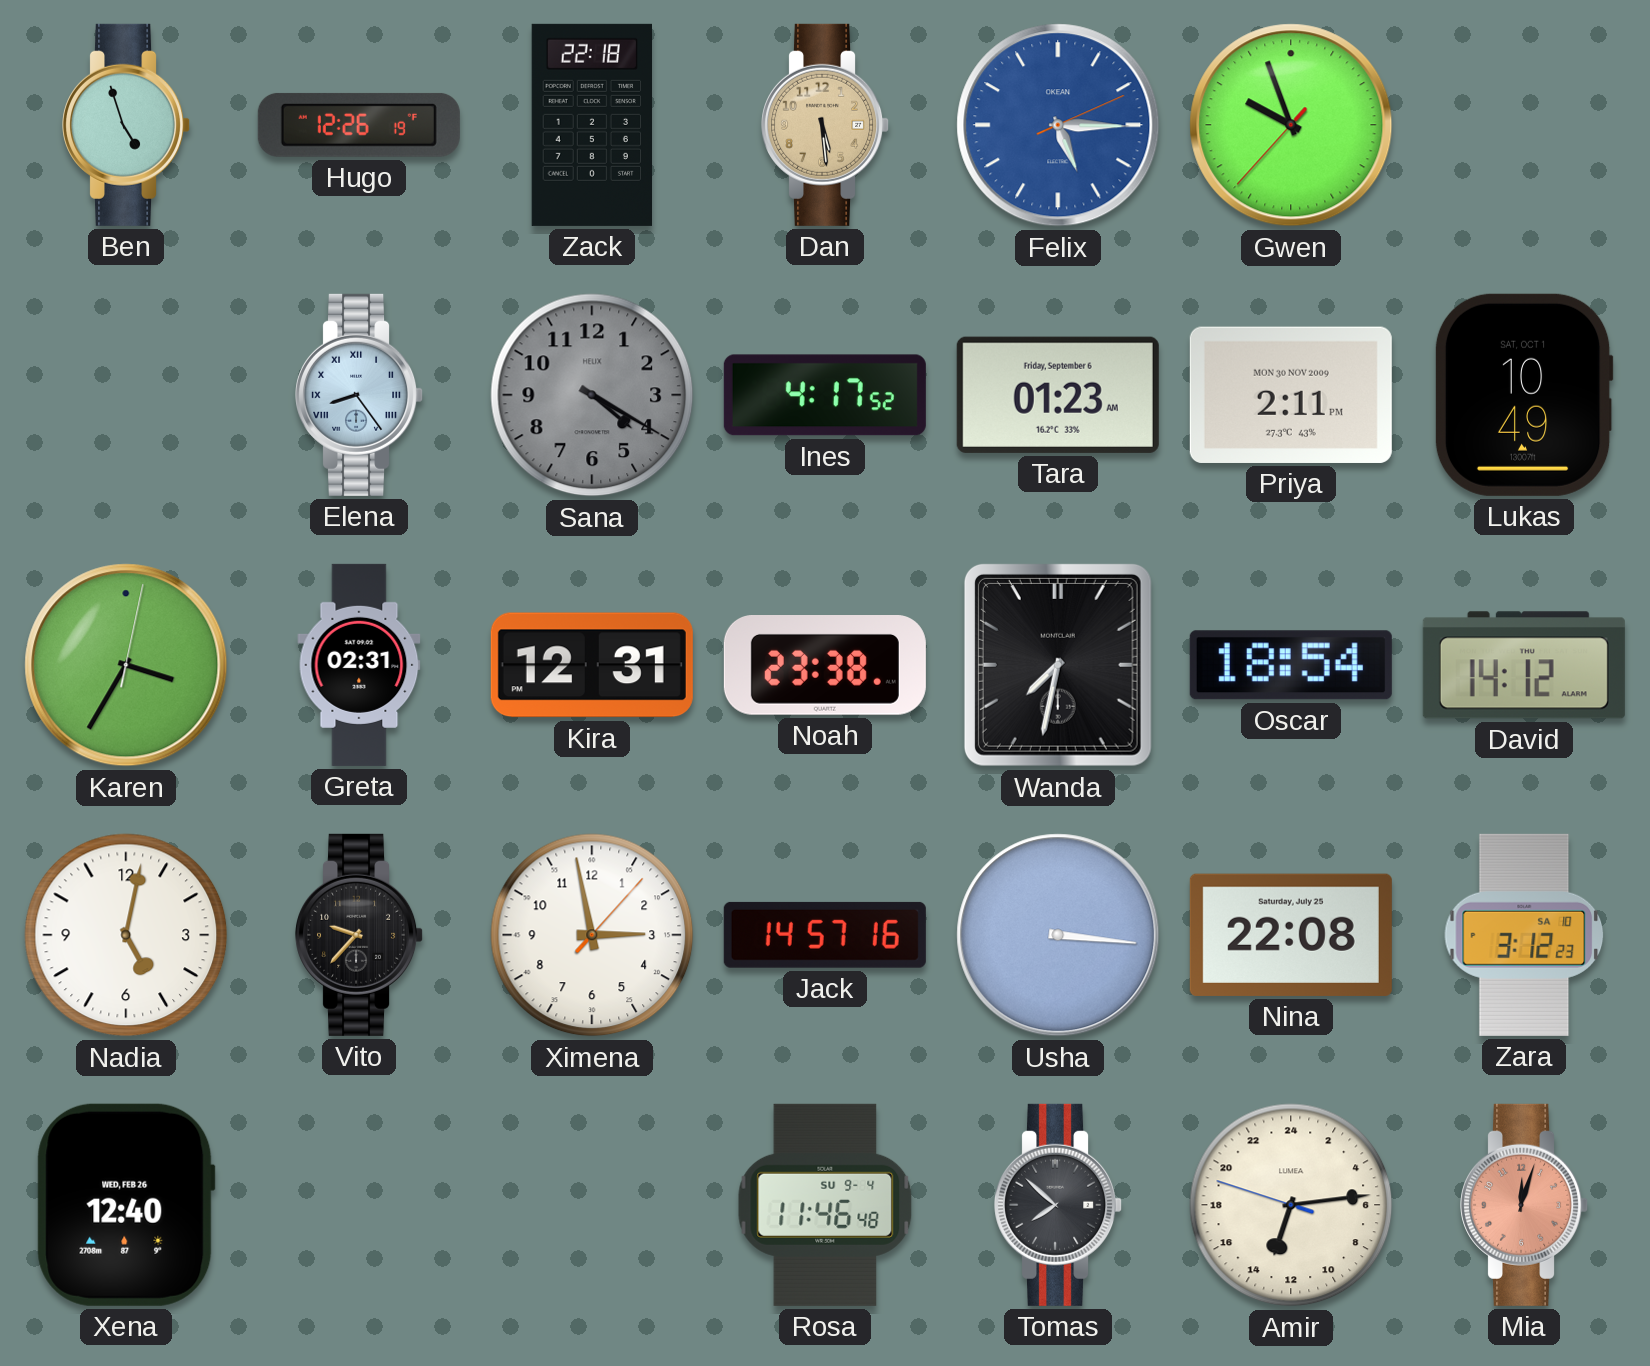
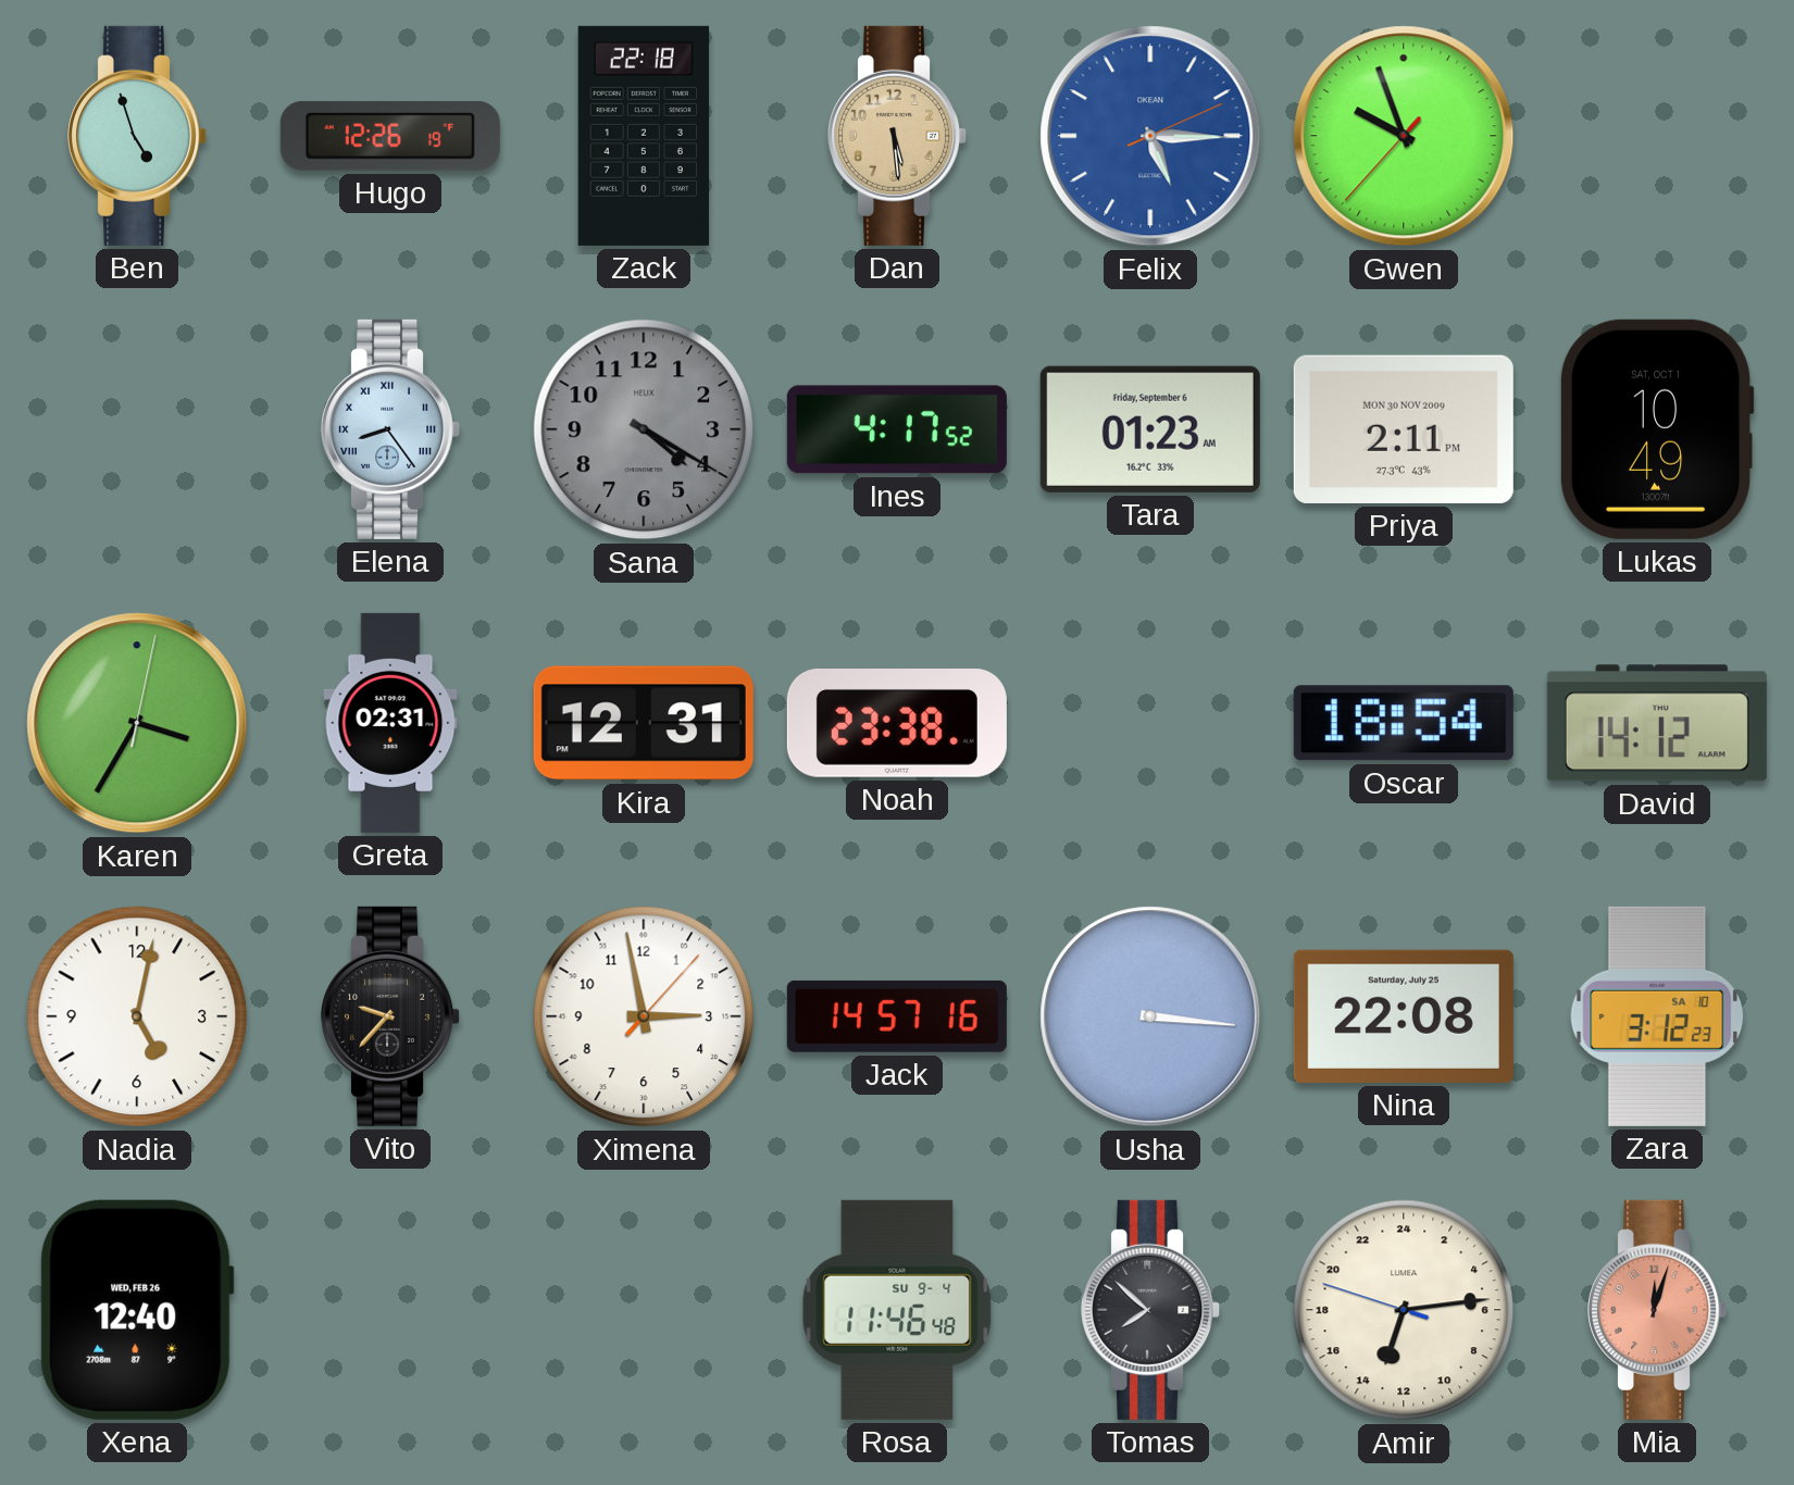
Wanda: 7:32 -> none
